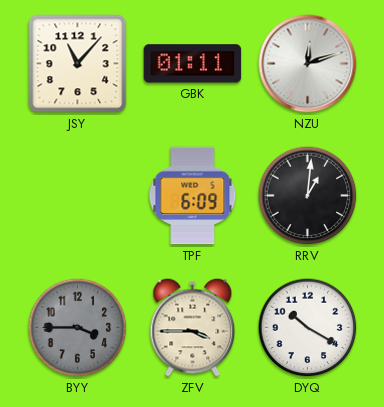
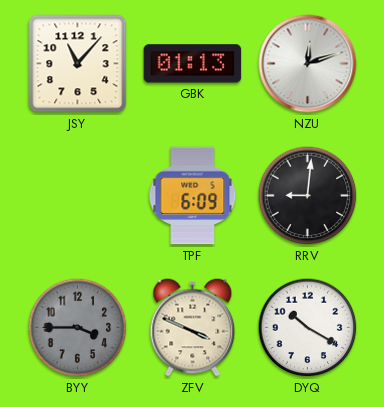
GBK: 01:11 -> 01:13
RRV: 1:01 -> 9:01
ZFV: 3:45 -> 3:49
